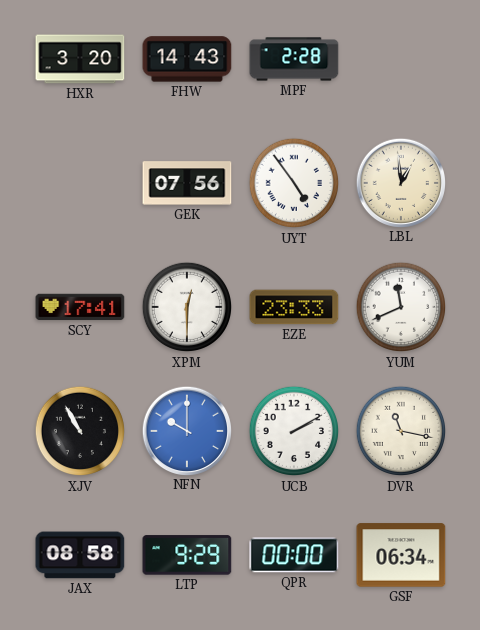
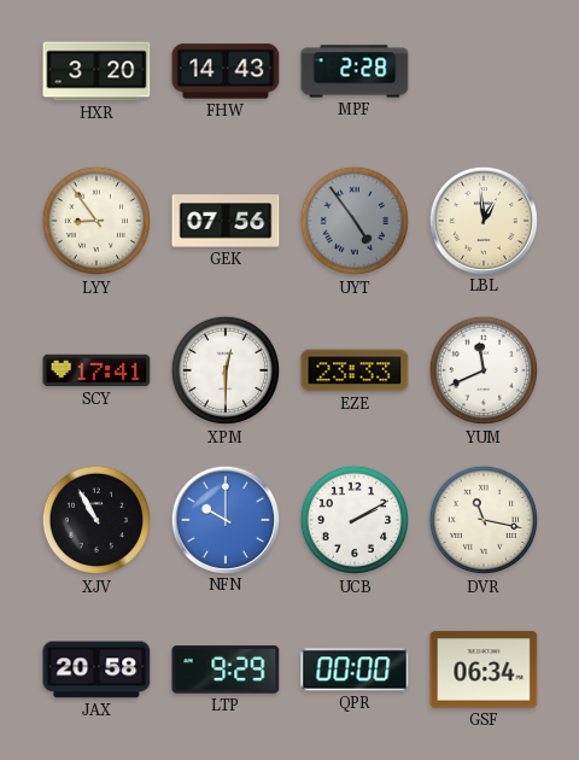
LYY: none -> 8:54
UYT dial: white -> grey
JAX: 08:58 -> 20:58
